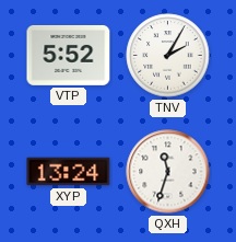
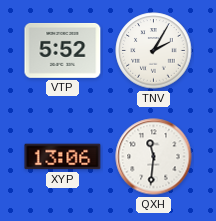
XYP: 13:24 -> 13:06
QXH: 11:33 -> 11:31
